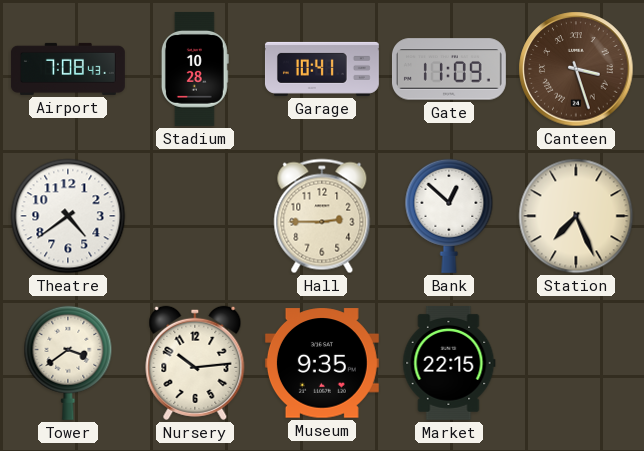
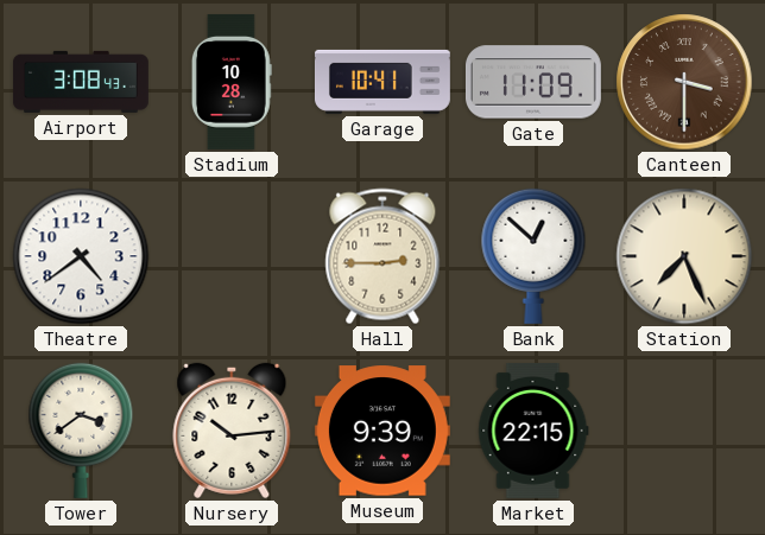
Airport: 7:08 -> 3:08
Canteen: 3:27 -> 3:30
Museum: 9:35 -> 9:39
